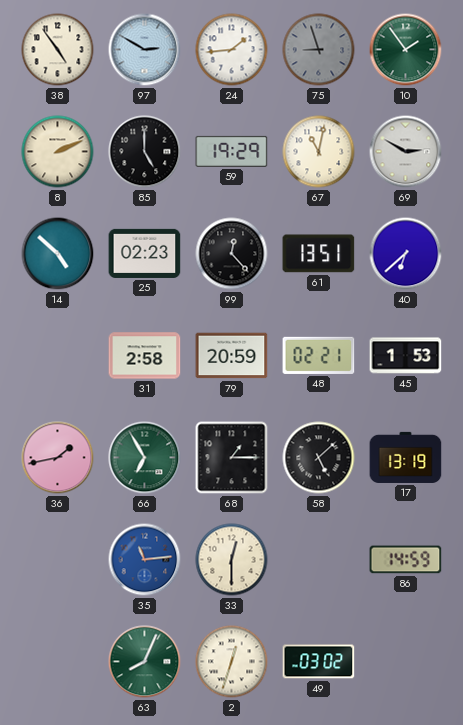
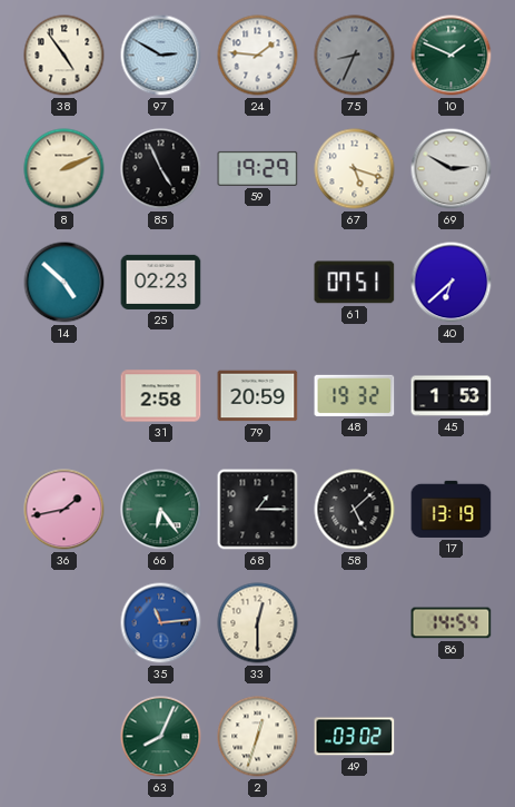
24: 1:44 -> 1:46
75: 8:57 -> 8:34
10: 1:54 -> 1:49
85: 5:00 -> 4:56
67: 11:02 -> 5:18
99: 12:23 -> none
61: 13:51 -> 07:51
48: 02:21 -> 19:32
66: 6:55 -> 6:24
86: 14:59 -> 14:54
